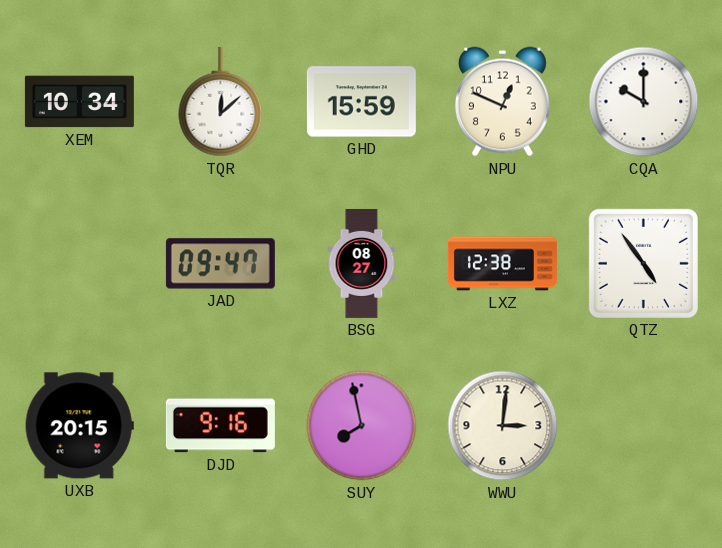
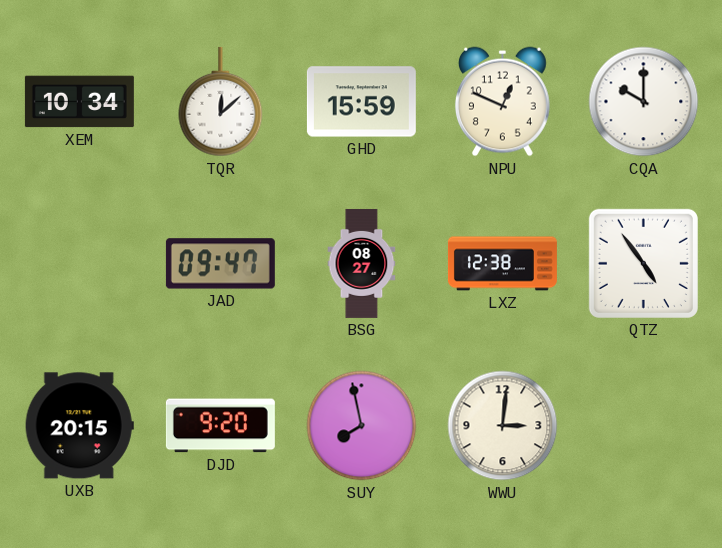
DJD: 9:16 -> 9:20
